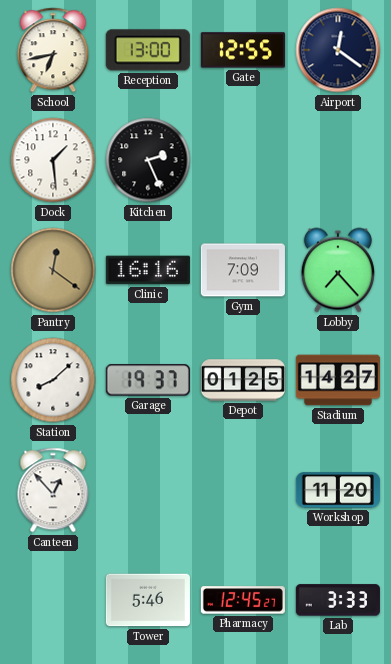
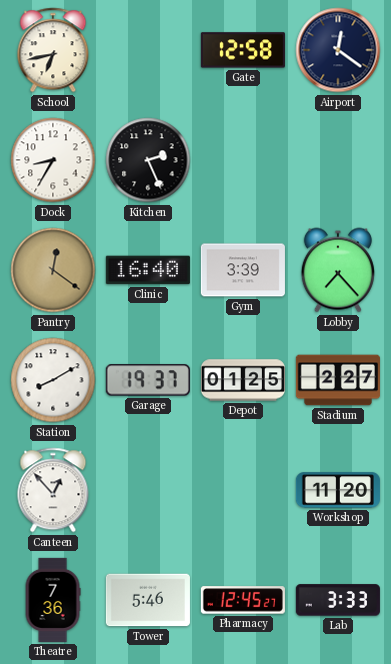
Reception: 13:00 -> none
Gate: 12:55 -> 12:58
Dock: 1:29 -> 8:35
Clinic: 16:16 -> 16:40
Gym: 7:09 -> 3:39
Station: 8:08 -> 8:10
Stadium: 14:27 -> 2:27
Theatre: none -> 7:36
